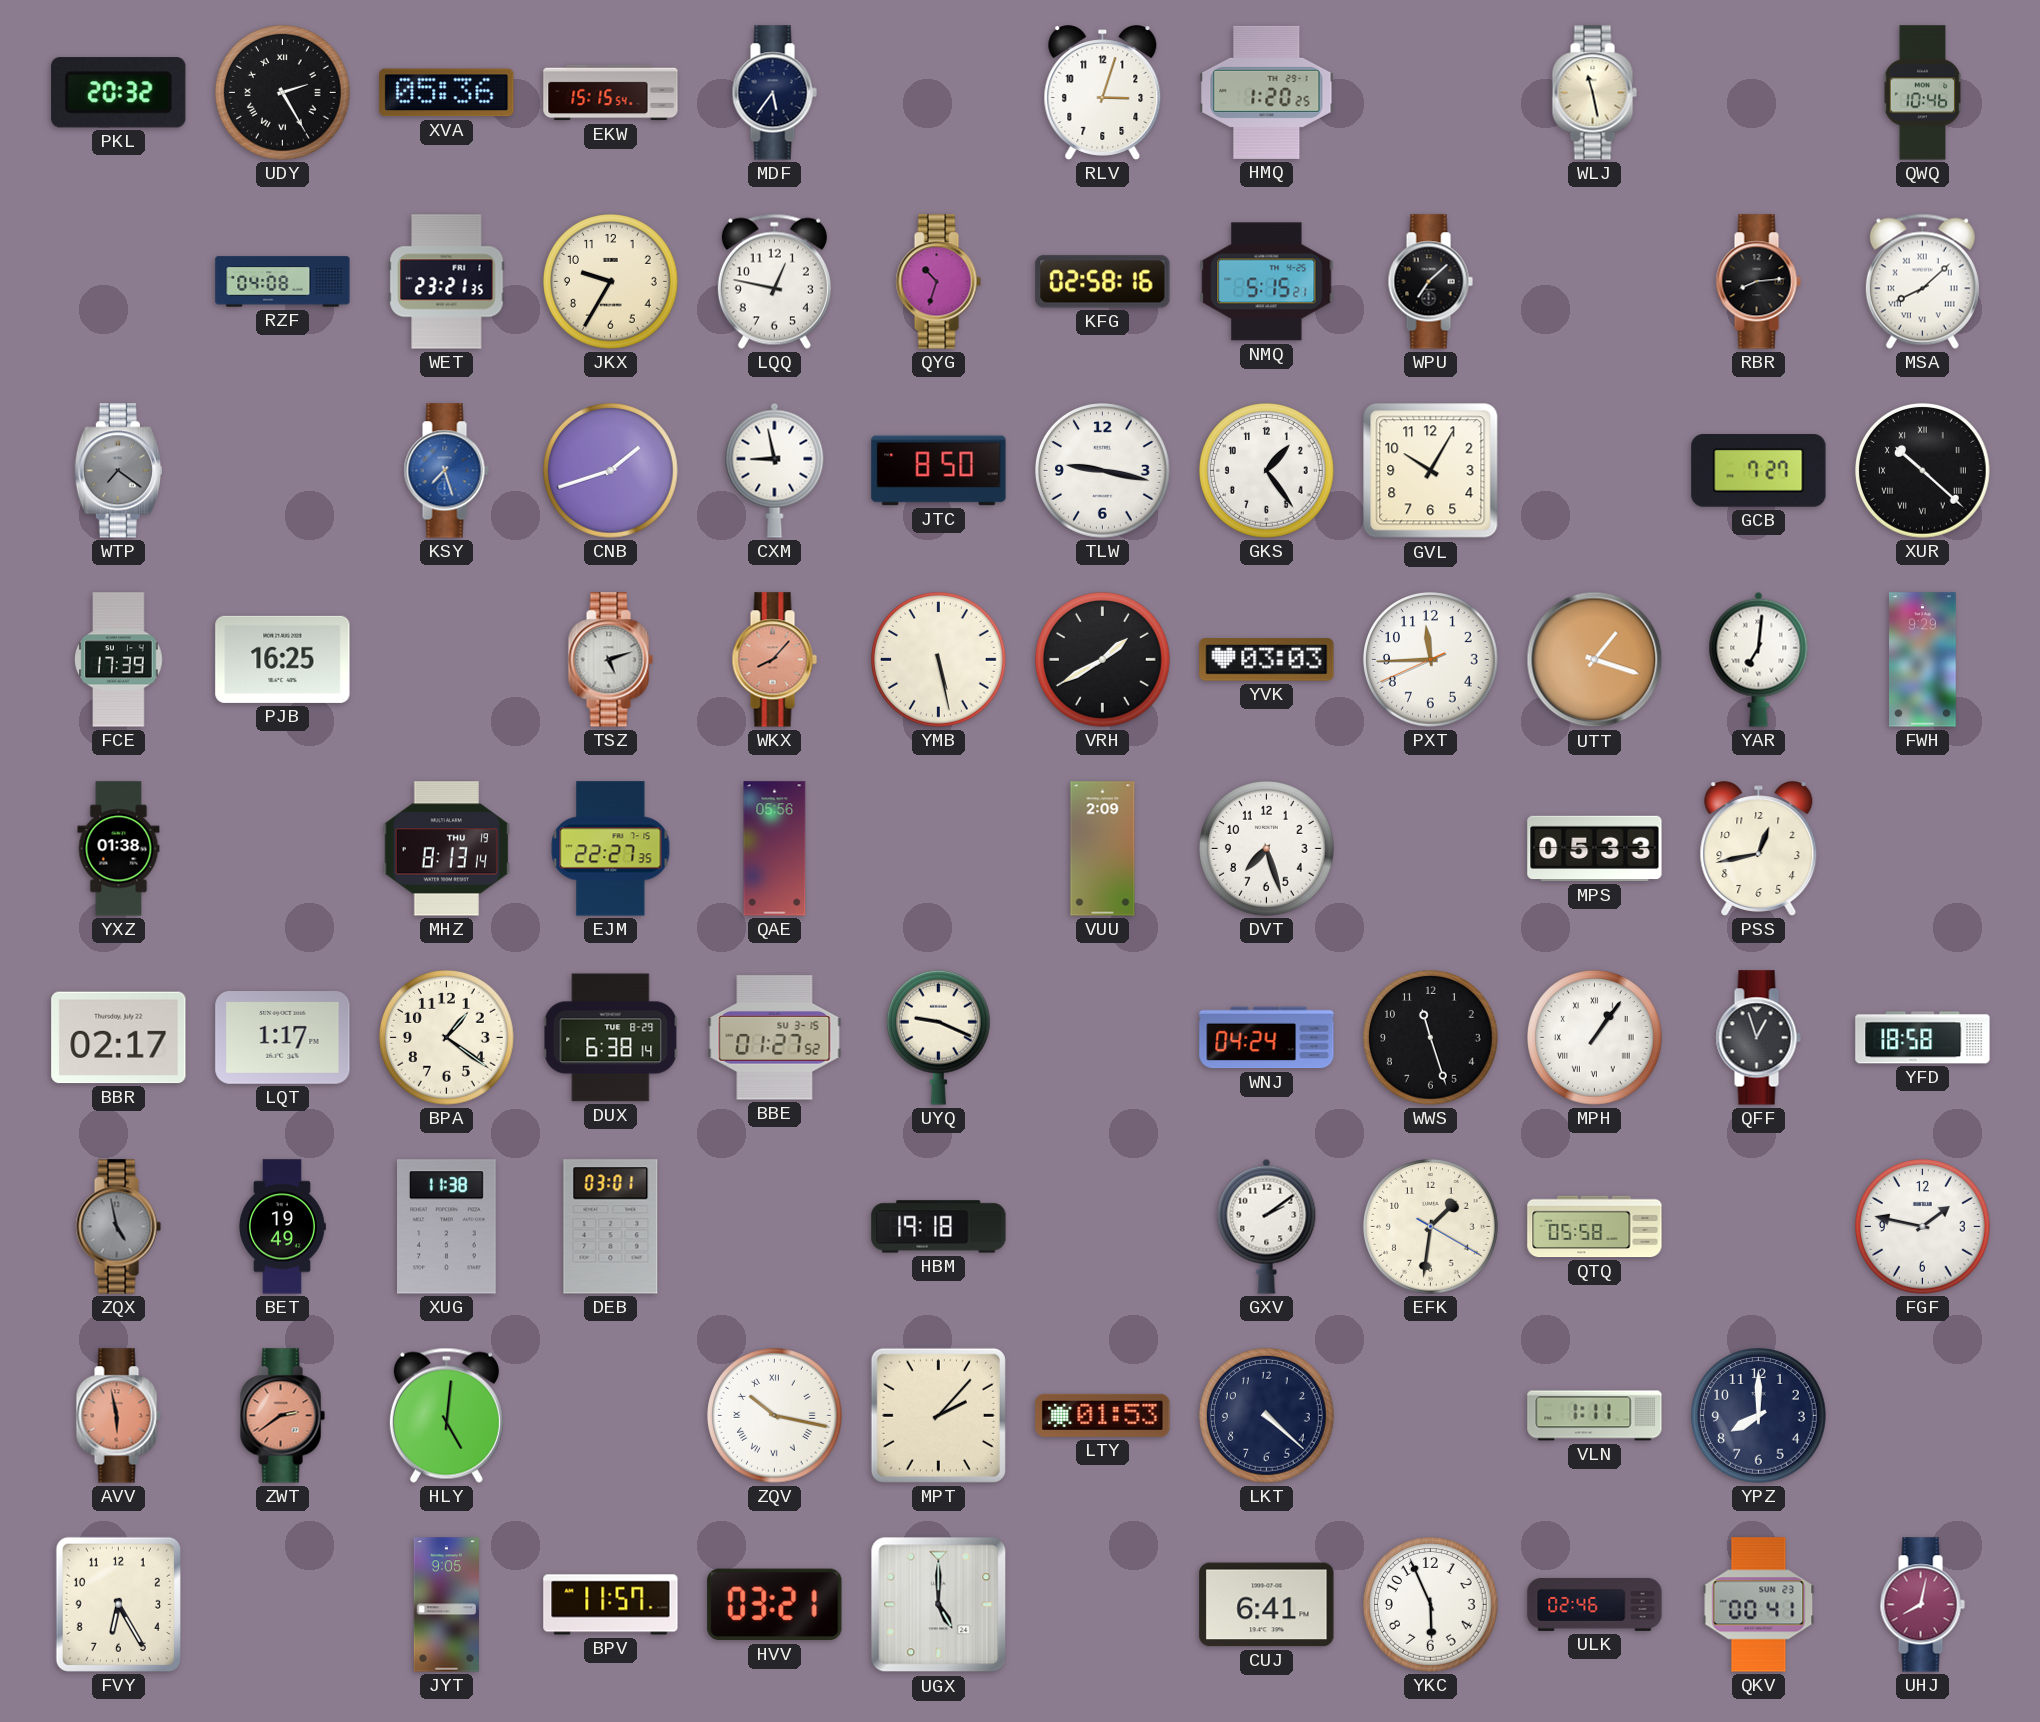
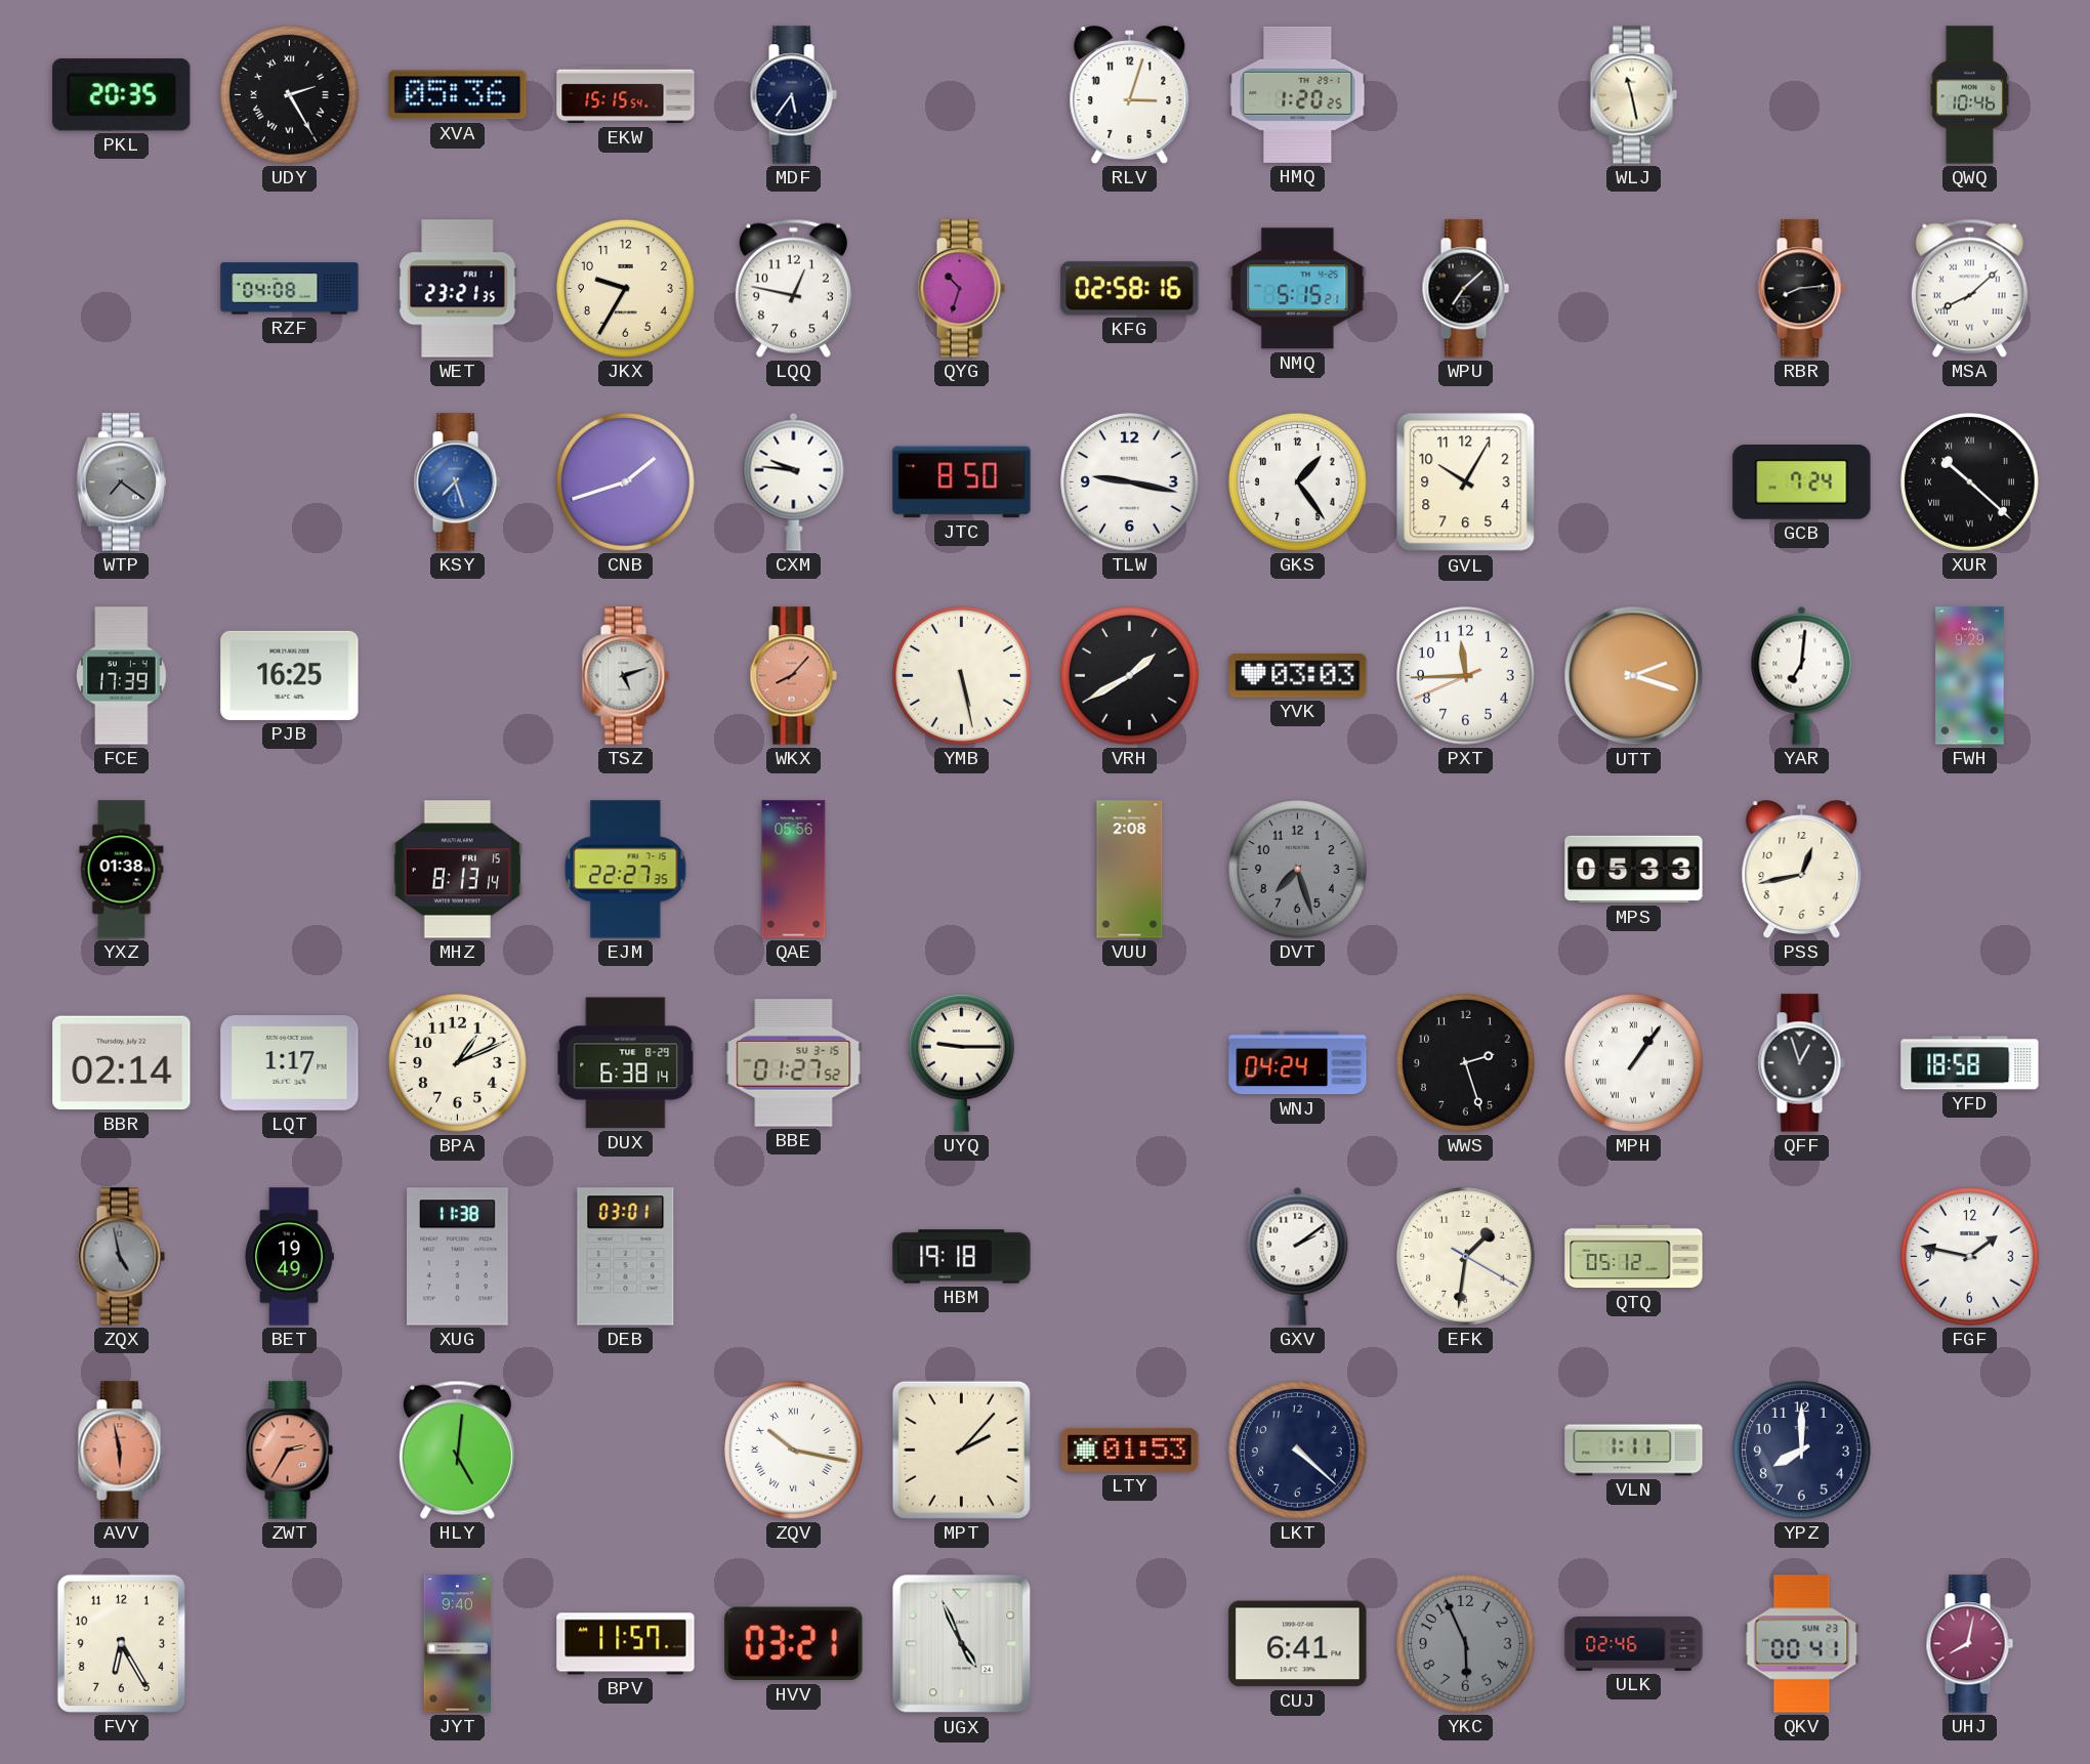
PKL: 20:32 -> 20:35
CXM: 8:58 -> 9:46
GCB: 7:27 -> 7:24
UTT: 1:18 -> 2:18
MHZ date: THU 19 -> FRI 15
VUU: 2:09 -> 2:08
DVT dial: white -> grey
BBR: 02:17 -> 02:14
BPA: 1:21 -> 1:11
UYQ: 9:19 -> 9:15
WWS: 11:27 -> 2:27
QTQ: 05:58 -> 05:12
ZWT: 2:39 -> 2:35
JYT: 9:05 -> 9:40
UGX: 5:00 -> 4:56
YKC dial: white -> grey
